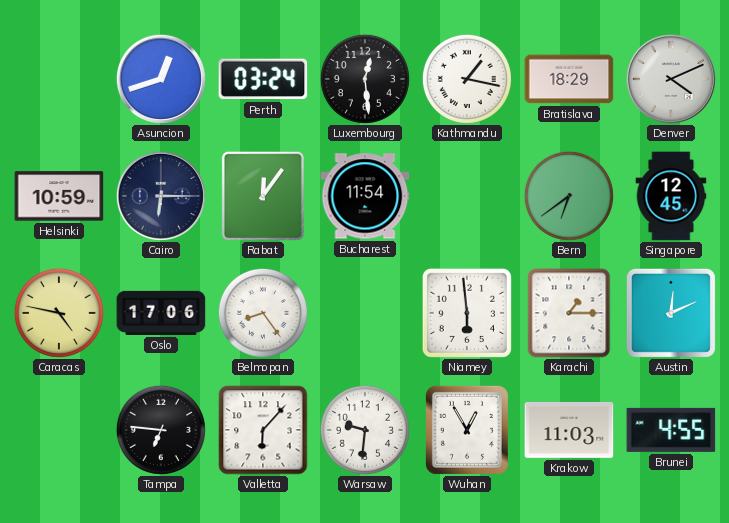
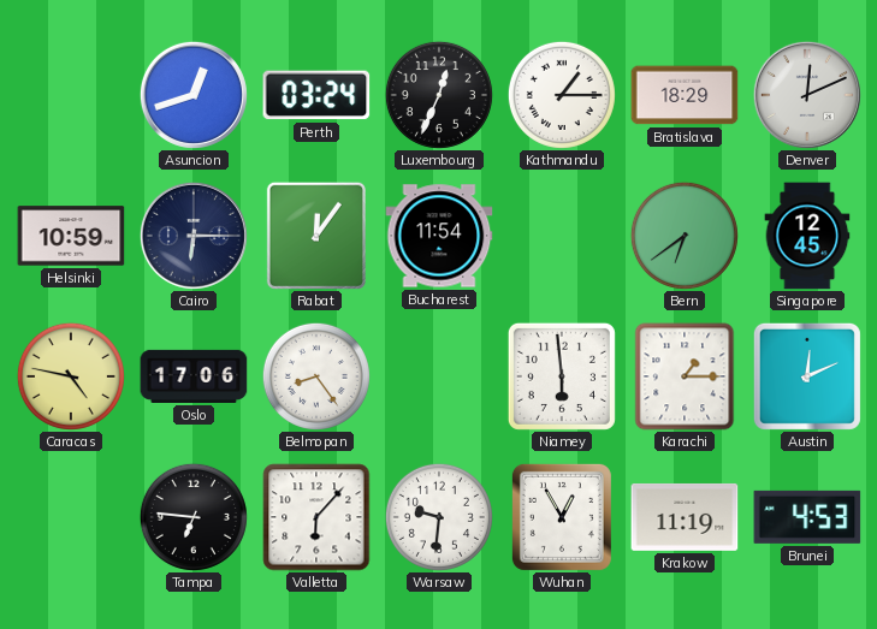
Luxembourg: 12:29 -> 12:34
Kathmandu: 1:17 -> 1:15
Denver: 4:11 -> 12:11
Krakow: 11:03 -> 11:19
Brunei: 4:55 -> 4:53
